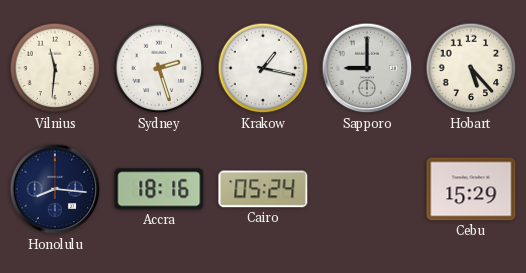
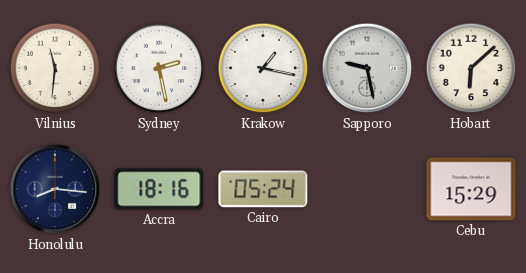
Sydney: 2:27 -> 2:28
Sapporo: 9:00 -> 9:28
Hobart: 5:23 -> 6:08
